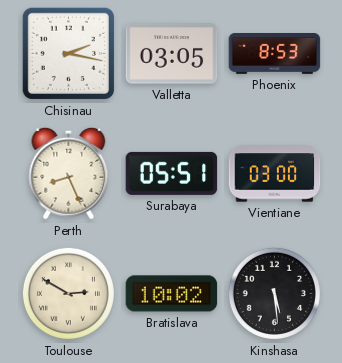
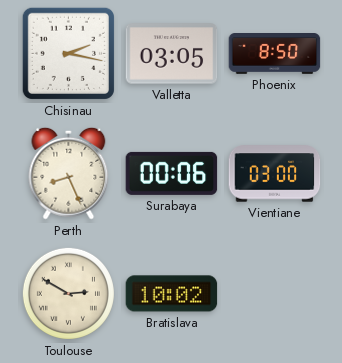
Phoenix: 8:53 -> 8:50
Surabaya: 05:51 -> 00:06
Kinshasa: 5:29 -> none
